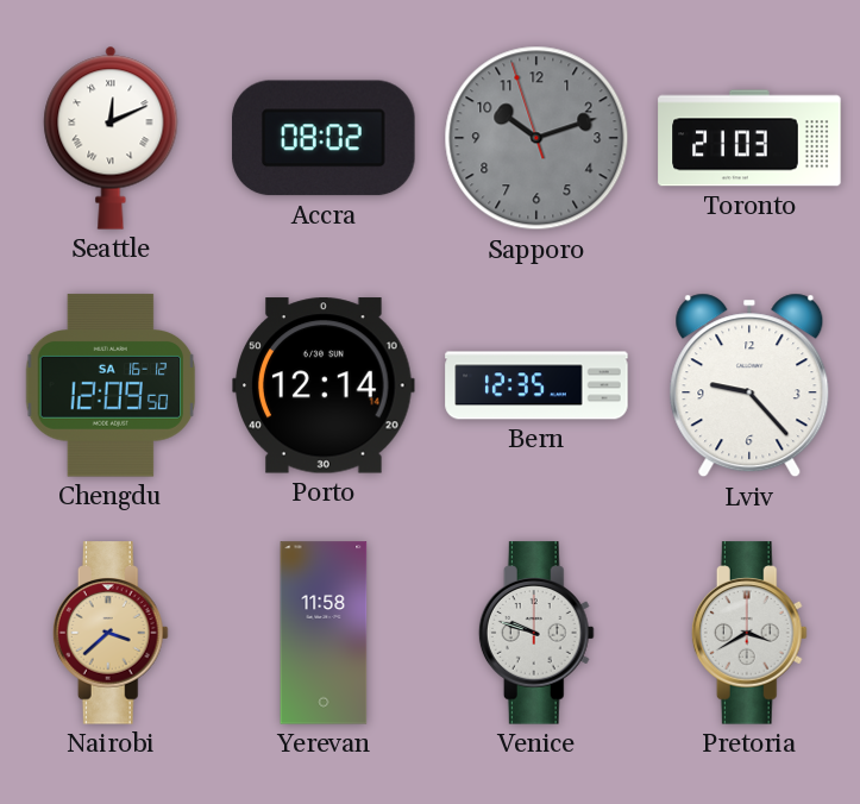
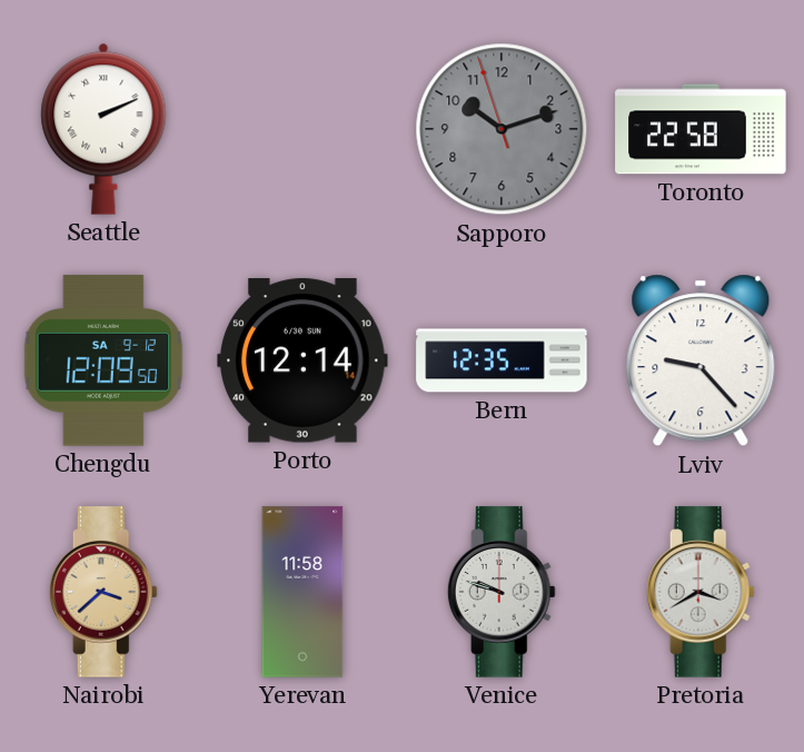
Seattle: 12:11 -> 2:11
Accra: 08:02 -> none
Toronto: 21:03 -> 22:58
Chengdu date: SA 16-12 -> SA 9-12
